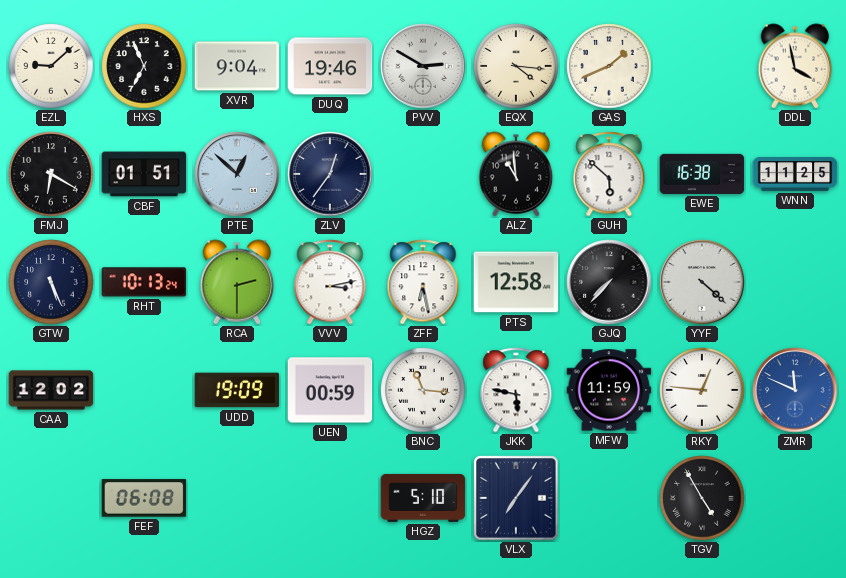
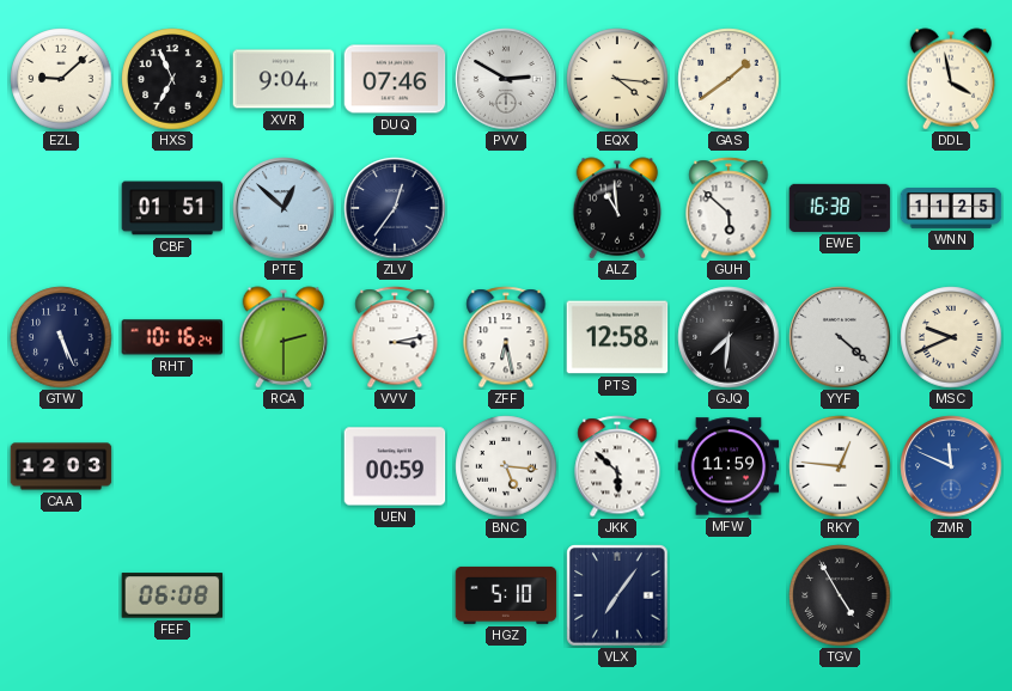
DUQ: 19:46 -> 07:46
GAS: 1:41 -> 1:39
FMJ: 6:20 -> none
RHT: 10:13 -> 10:16
GJQ: 7:37 -> 7:31
MSC: none -> 9:41
CAA: 12:02 -> 12:03
UDD: 19:09 -> none
BNC: 11:16 -> 5:16
JKK: 5:47 -> 5:52
